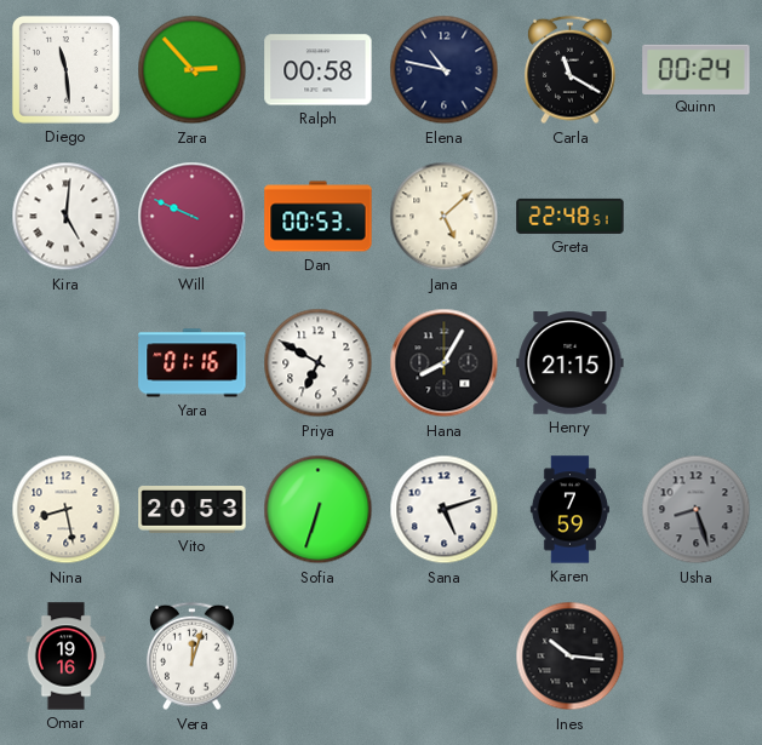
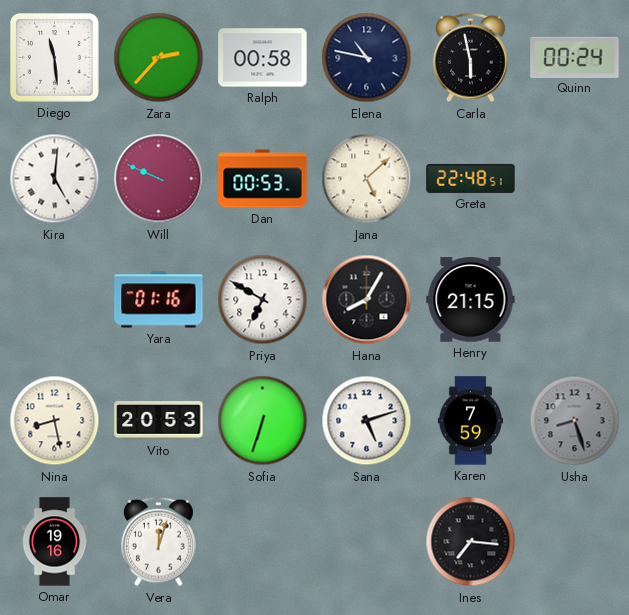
Zara: 2:53 -> 2:37
Carla: 11:20 -> 5:58
Ines: 10:16 -> 7:16
